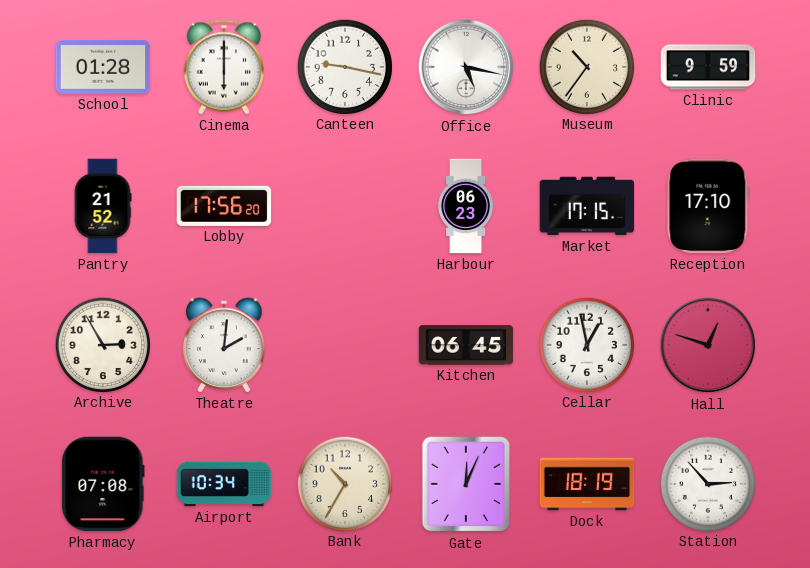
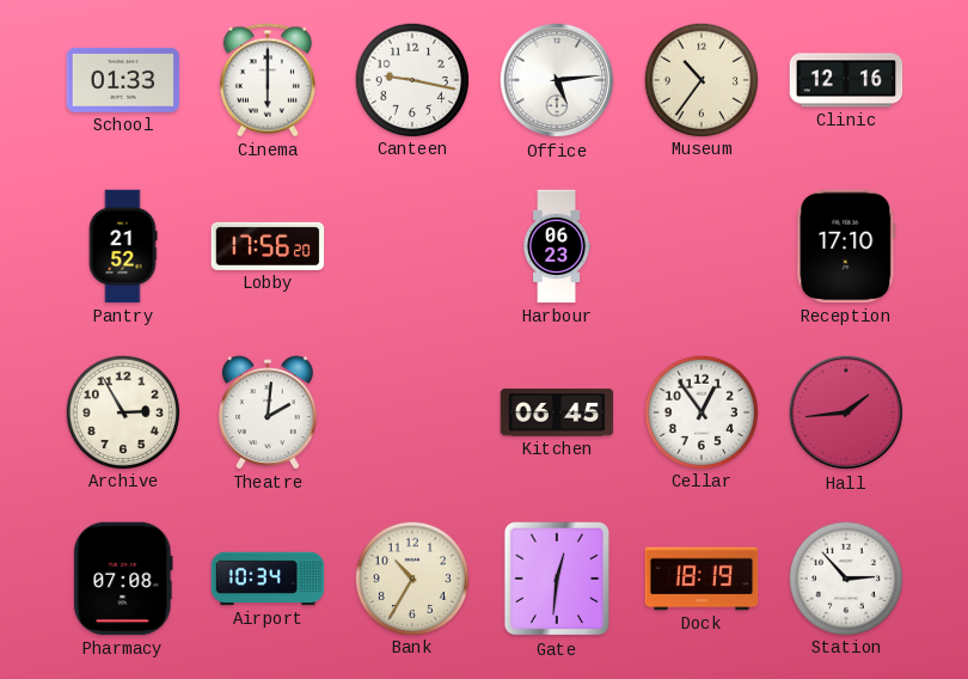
School: 01:28 -> 01:33
Office: 5:17 -> 5:14
Clinic: 9:59 -> 12:16
Market: 17:15 -> none
Cellar: 12:58 -> 12:54
Hall: 12:48 -> 1:44
Gate: 12:04 -> 12:31
